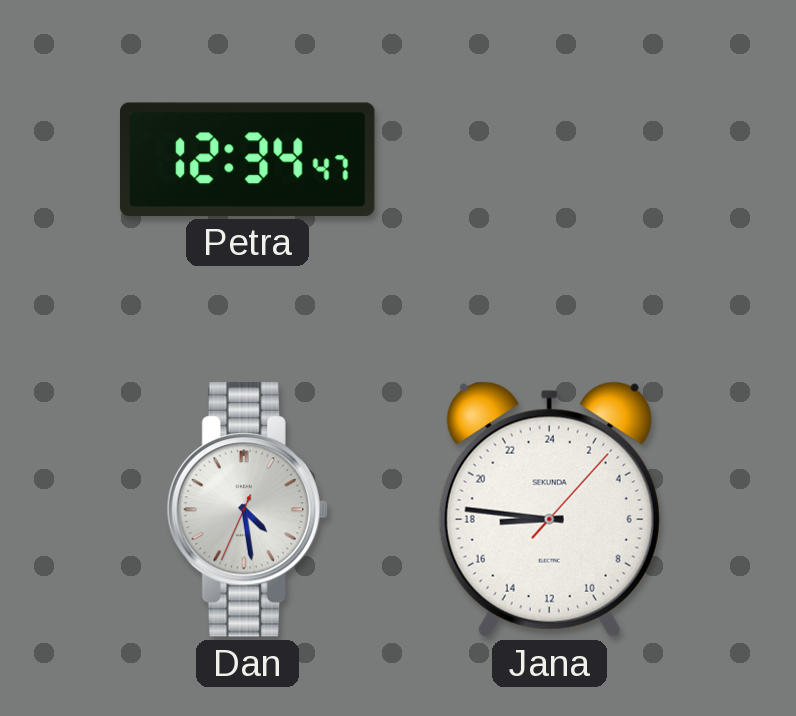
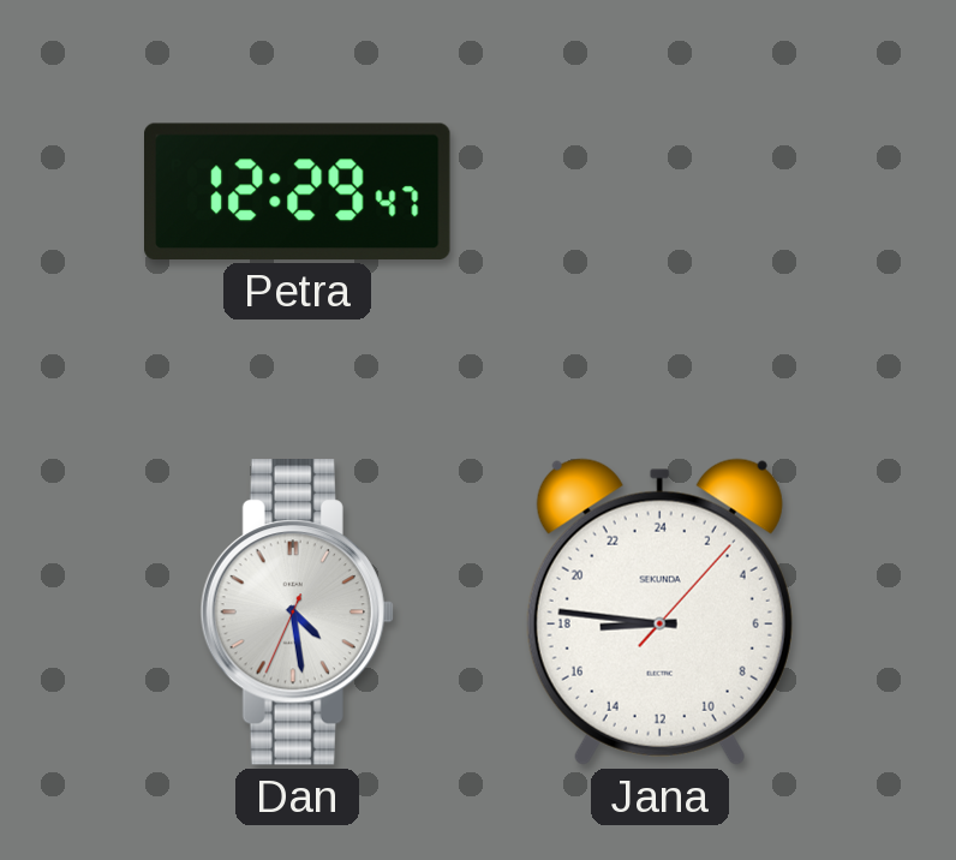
Petra: 12:34 -> 12:29
